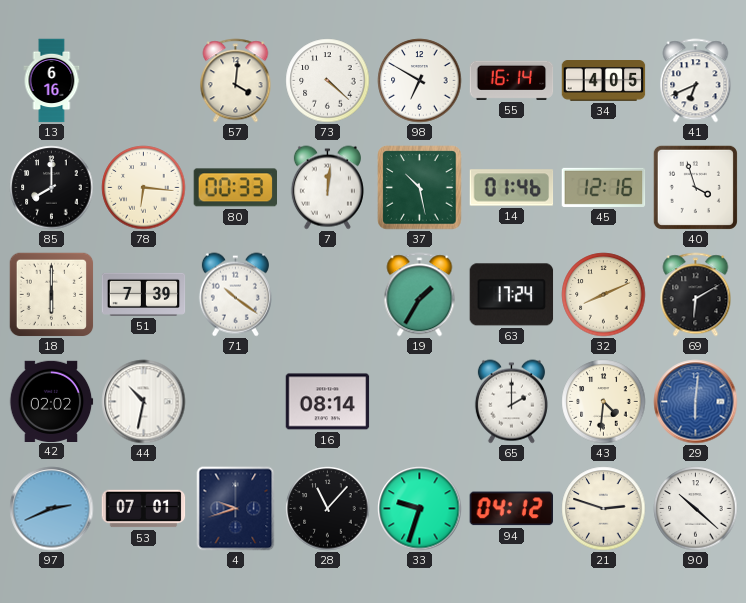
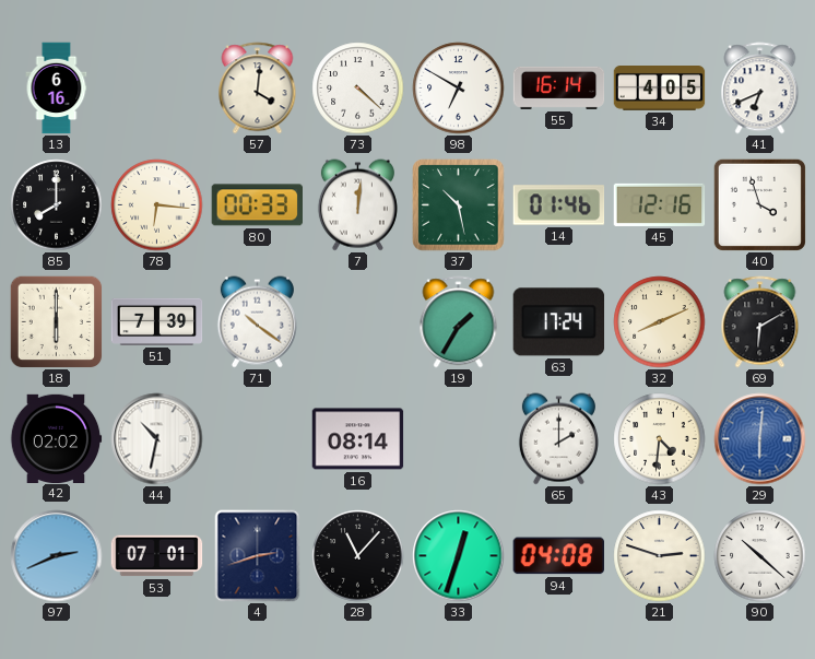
4: 9:42 -> 2:42
33: 9:33 -> 12:33
94: 04:12 -> 04:08
